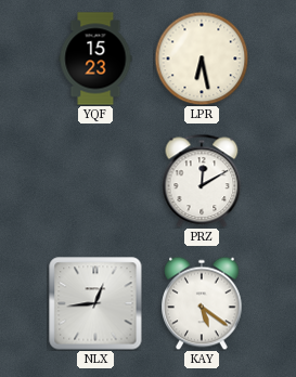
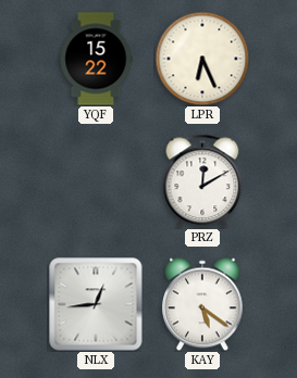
YQF: 15:23 -> 15:22
LPR: 6:28 -> 6:26
